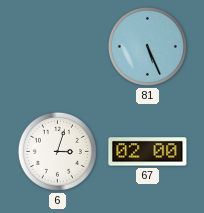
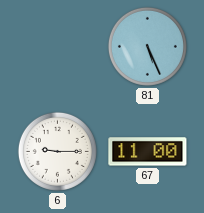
6: 3:03 -> 9:15
67: 02:00 -> 11:00
